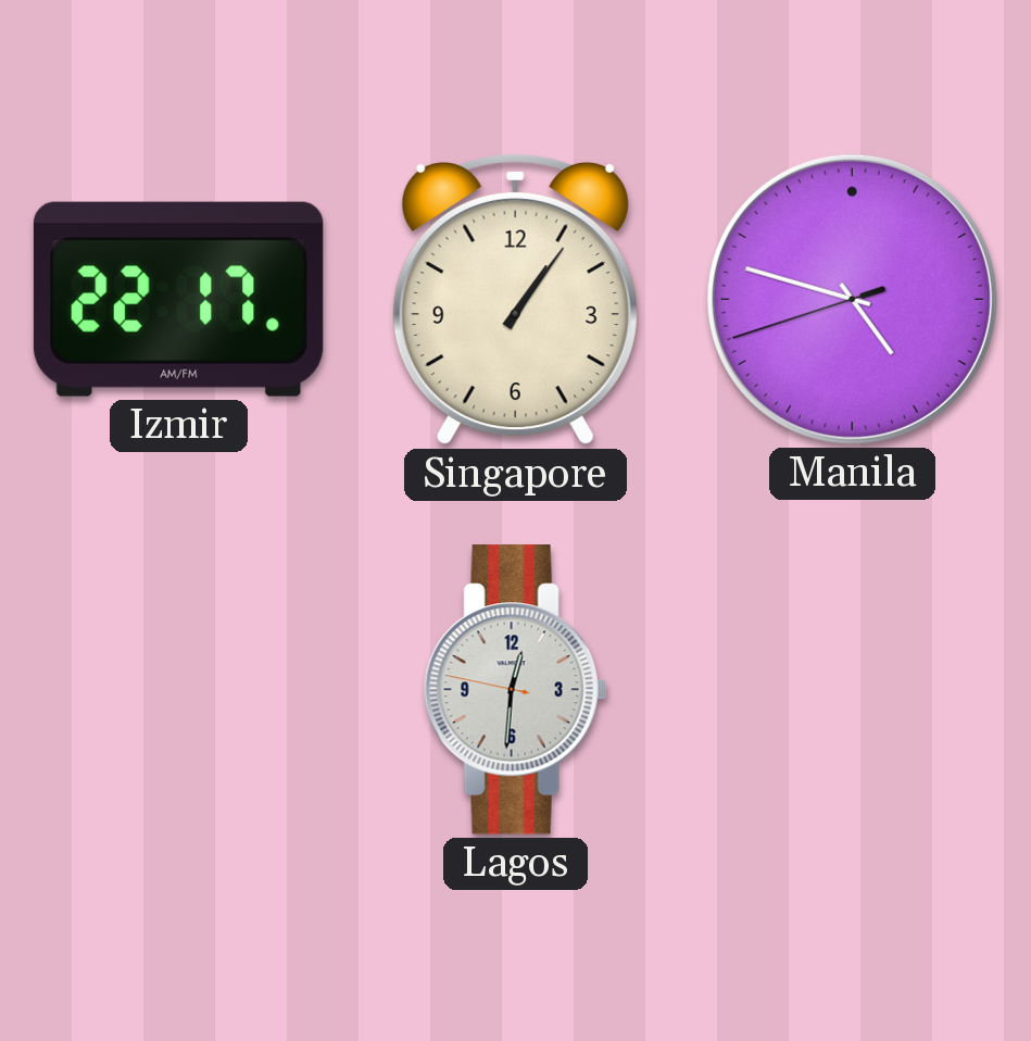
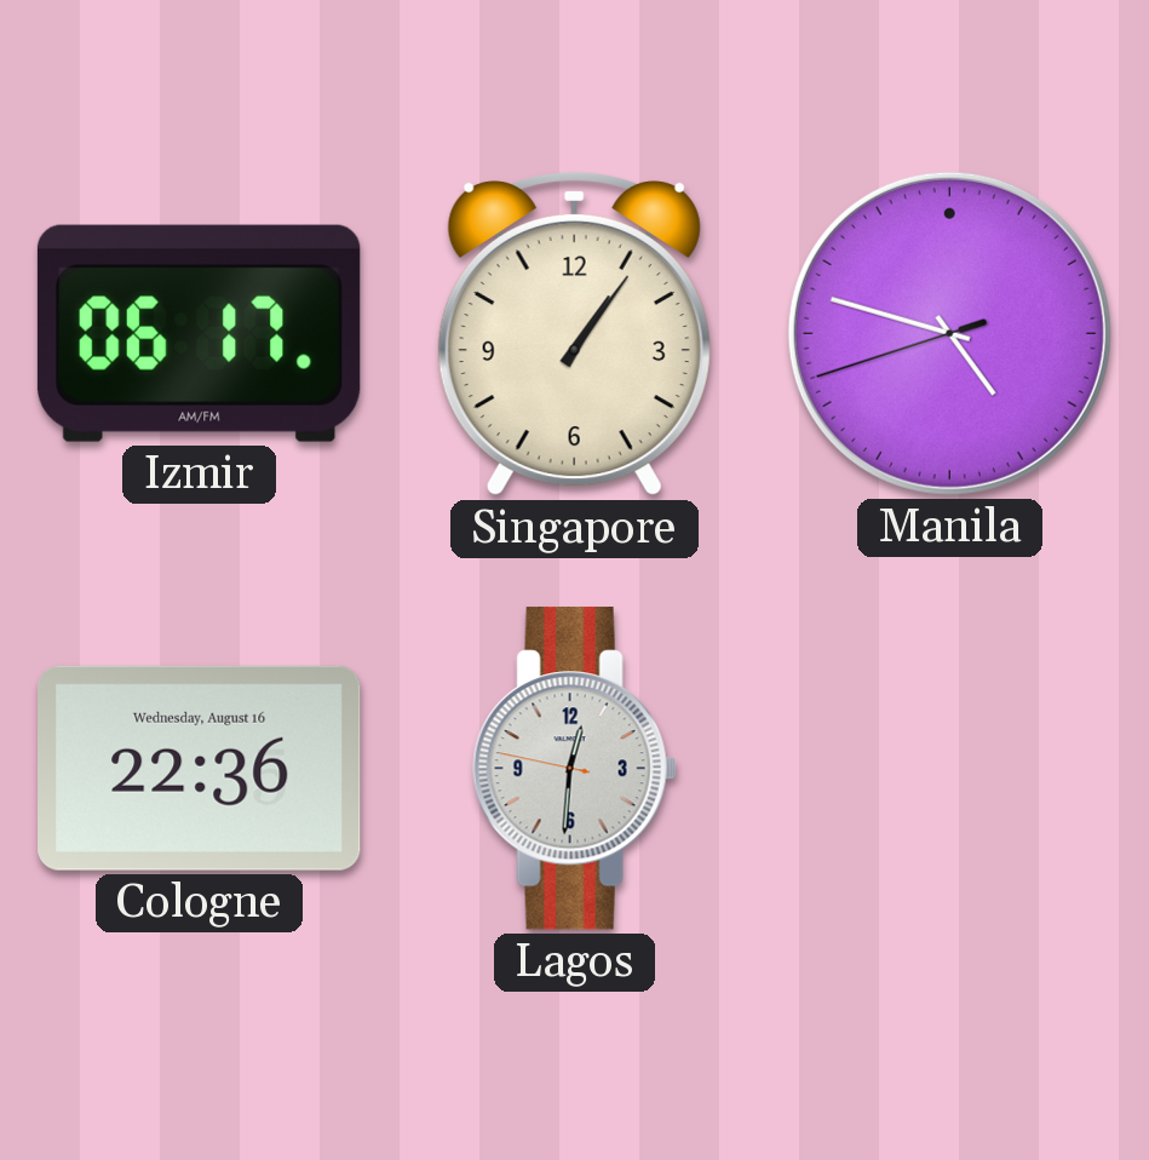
Izmir: 22:17 -> 06:17
Cologne: none -> 22:36
